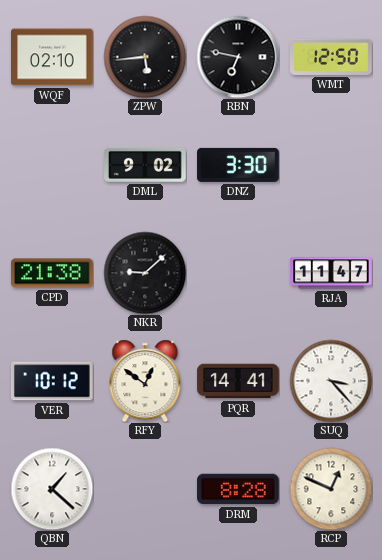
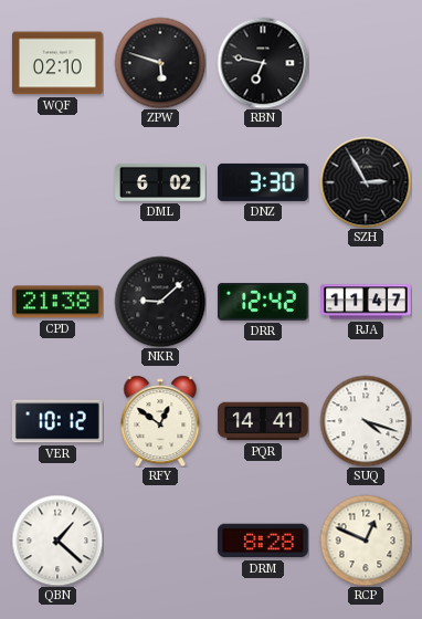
ZPW: 5:44 -> 5:48
WMT: 12:50 -> none
DML: 9:02 -> 6:02
SZH: none -> 2:55
DRR: none -> 12:42
SUQ: 3:23 -> 4:18
